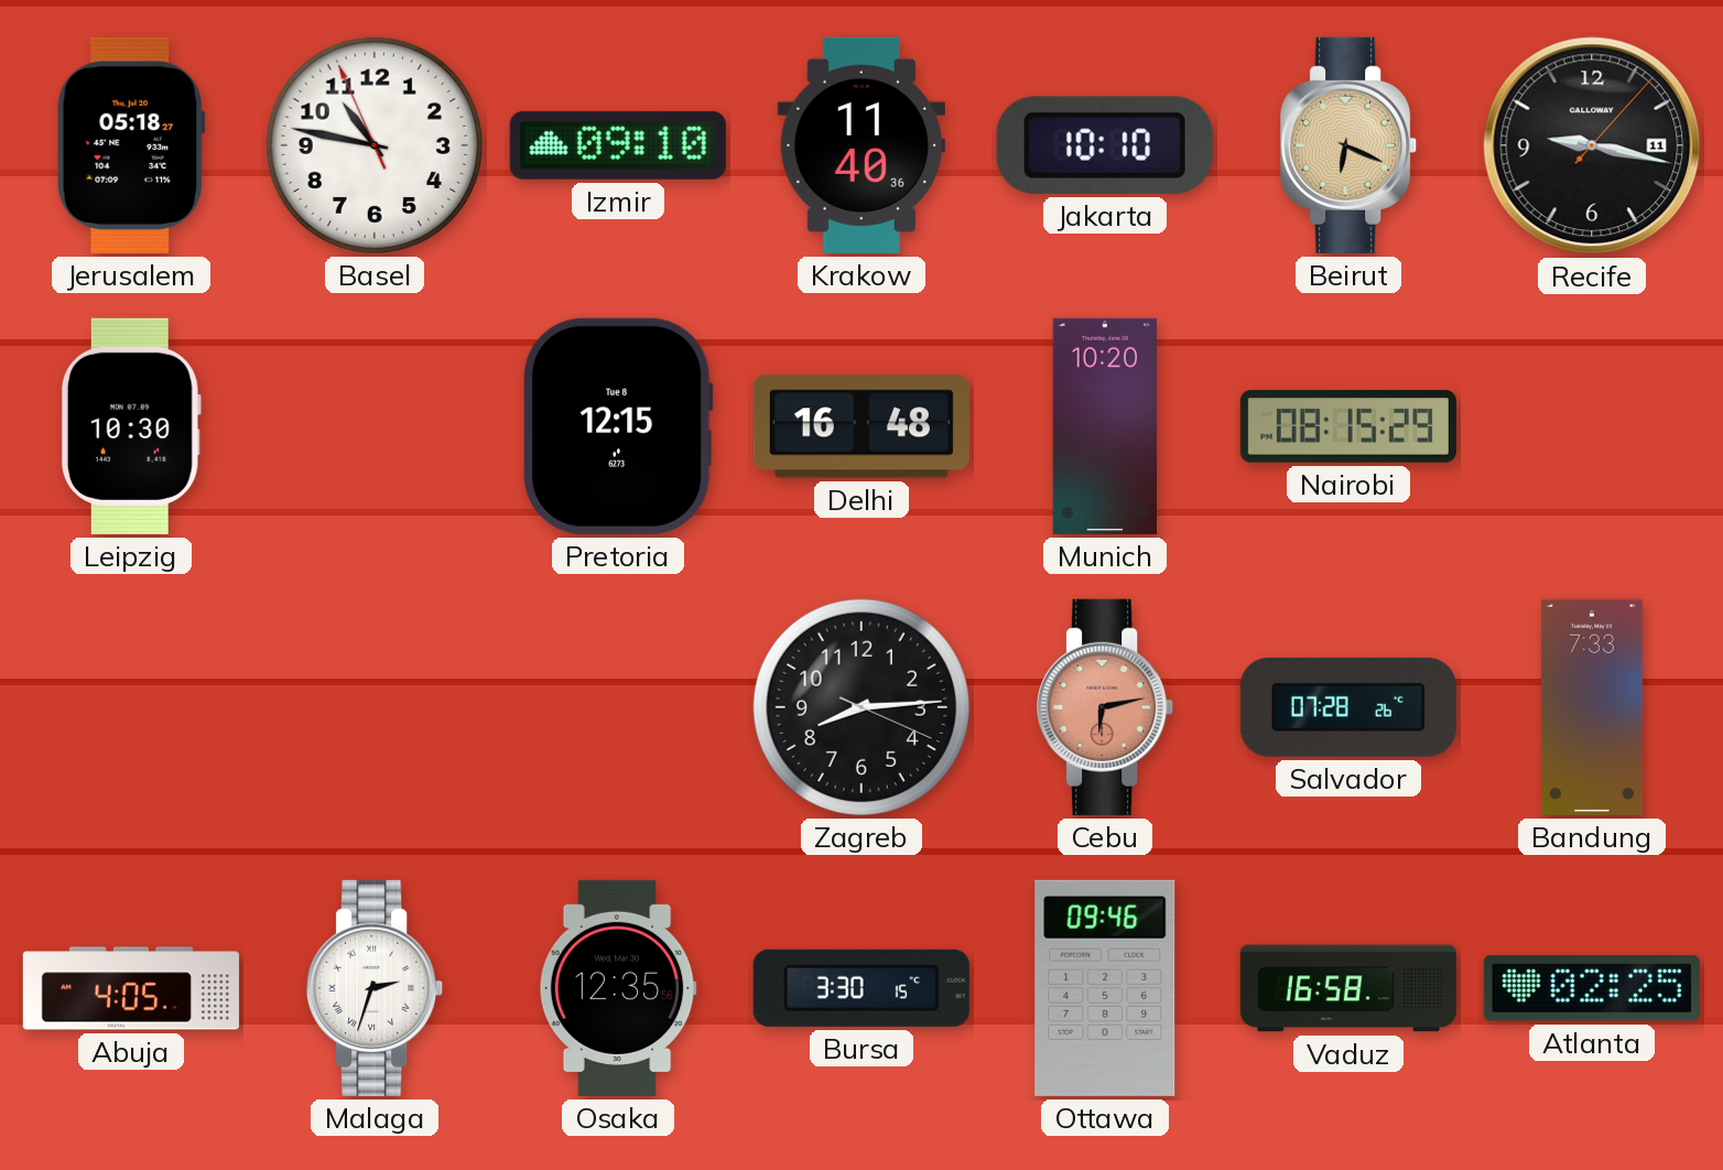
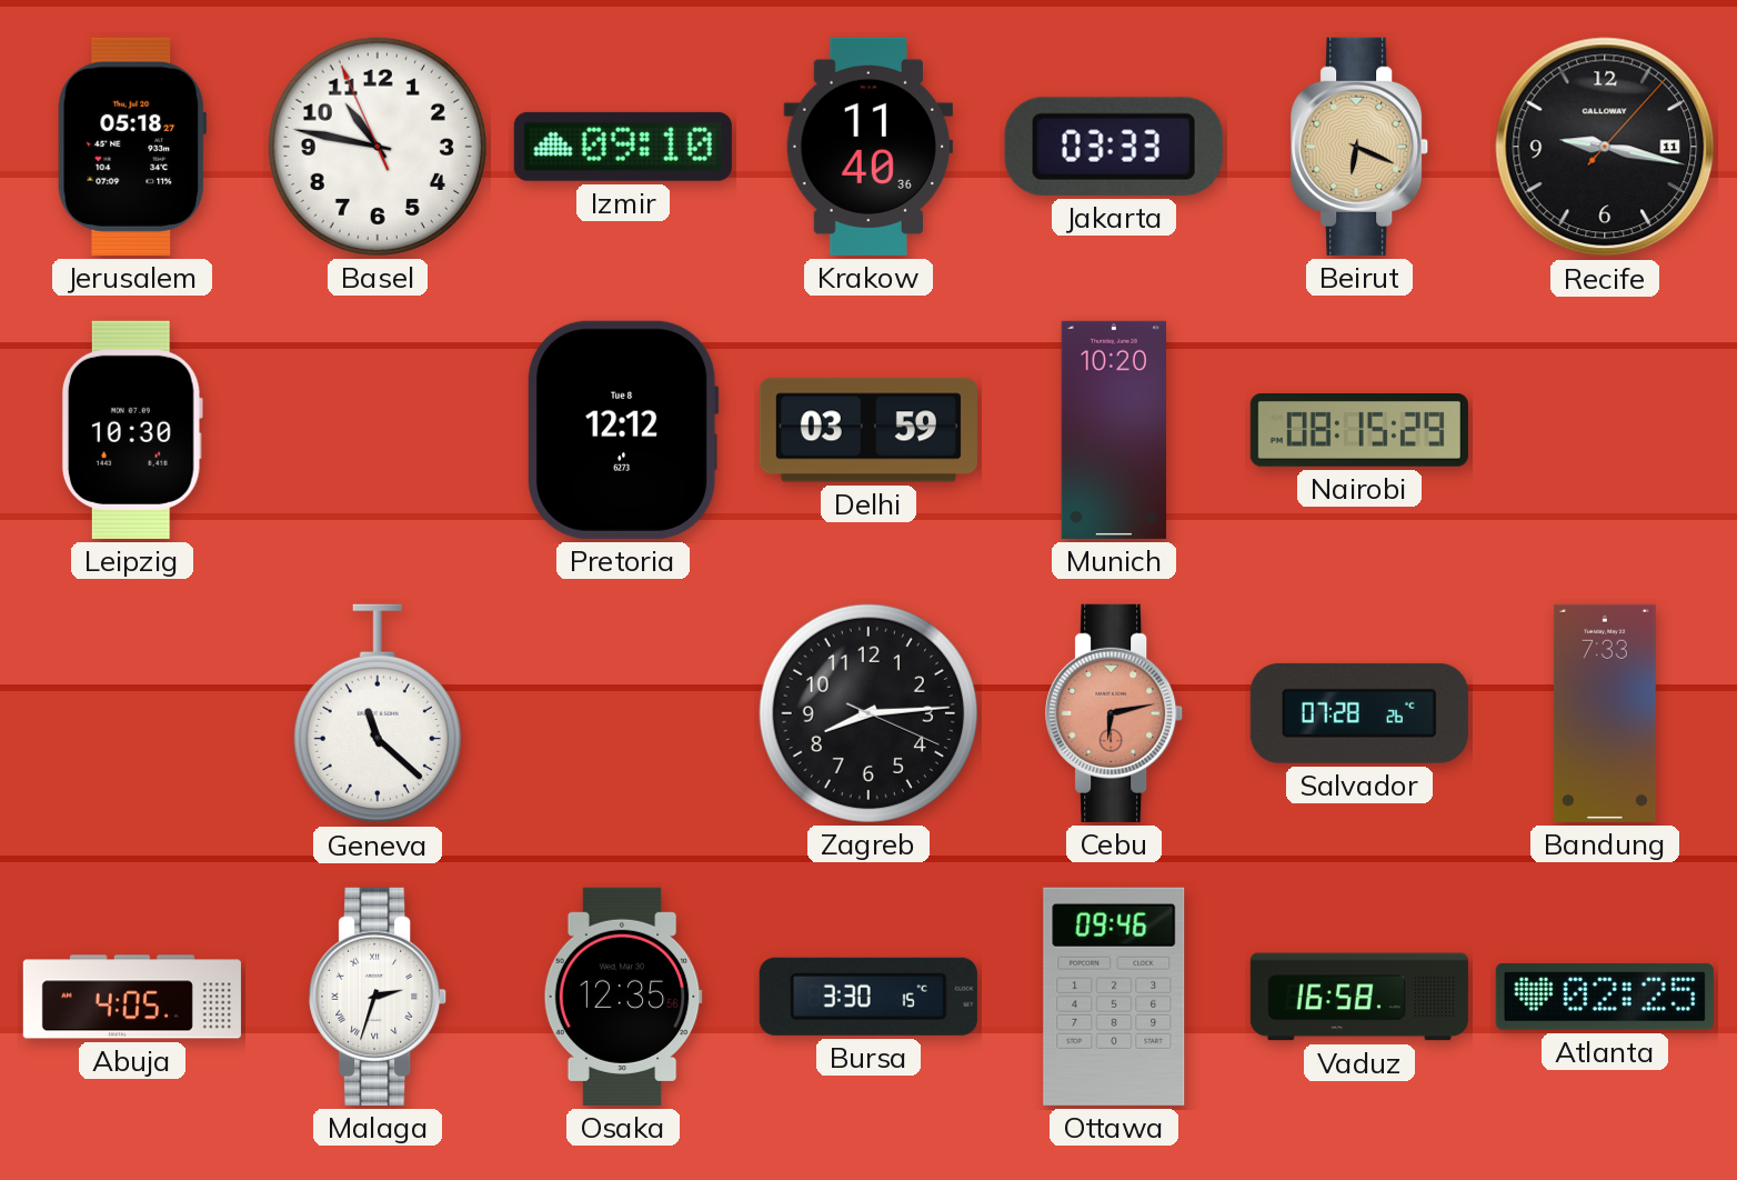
Jakarta: 10:10 -> 03:33
Pretoria: 12:15 -> 12:12
Delhi: 16:48 -> 03:59
Geneva: none -> 11:22
